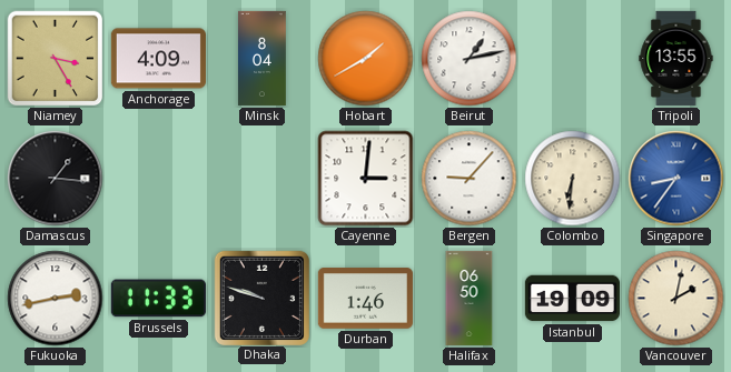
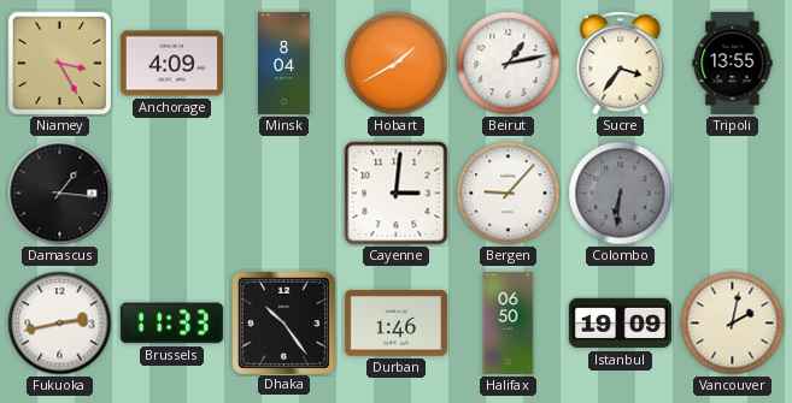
Sucre: none -> 3:36
Colombo dial: cream -> grey
Singapore: 8:36 -> none
Dhaka: 9:48 -> 10:24
